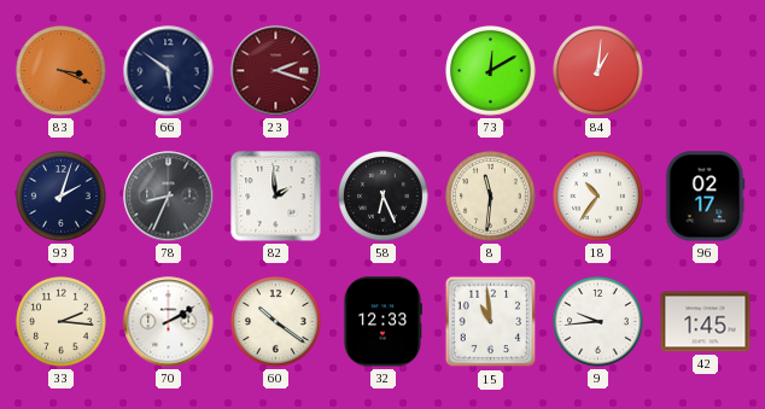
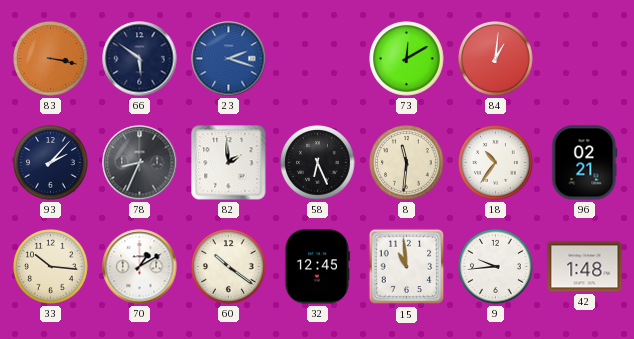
83: 3:19 -> 3:17
23 dial: burgundy -> blue
93: 2:03 -> 2:07
96: 02:17 -> 02:21
33: 2:16 -> 10:16
70: 2:10 -> 1:10
32: 12:33 -> 12:45
42: 1:45 -> 1:48
